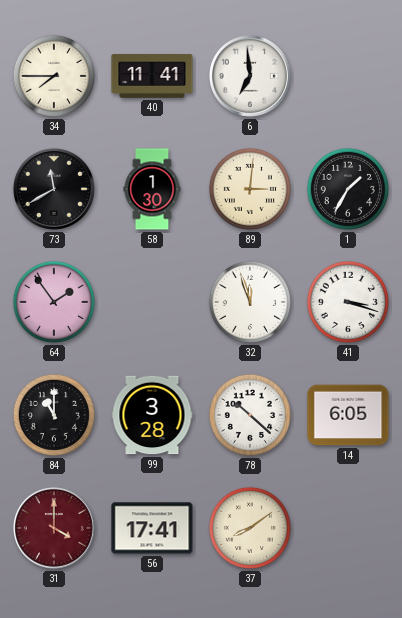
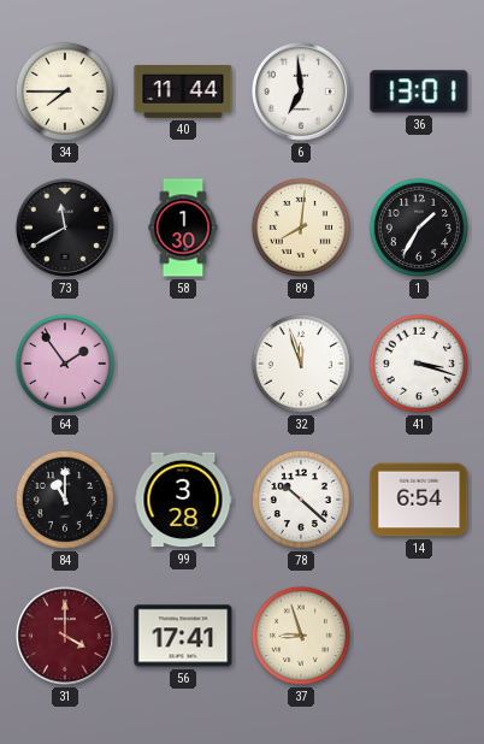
40: 11:41 -> 11:44
36: none -> 13:01
89: 3:01 -> 8:01
14: 6:05 -> 6:54
37: 8:09 -> 8:57
